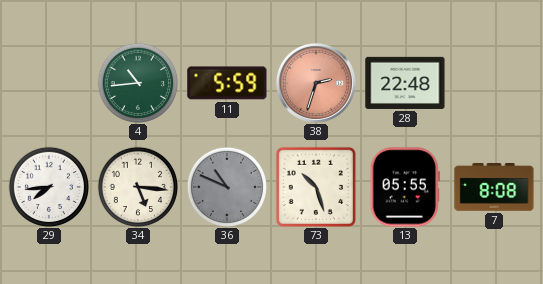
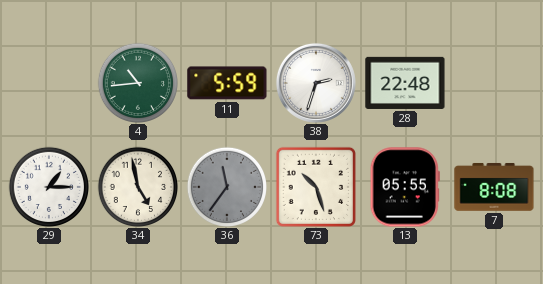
38 dial: salmon -> white
29: 7:44 -> 1:15
34: 5:16 -> 4:58
36: 10:49 -> 11:36
